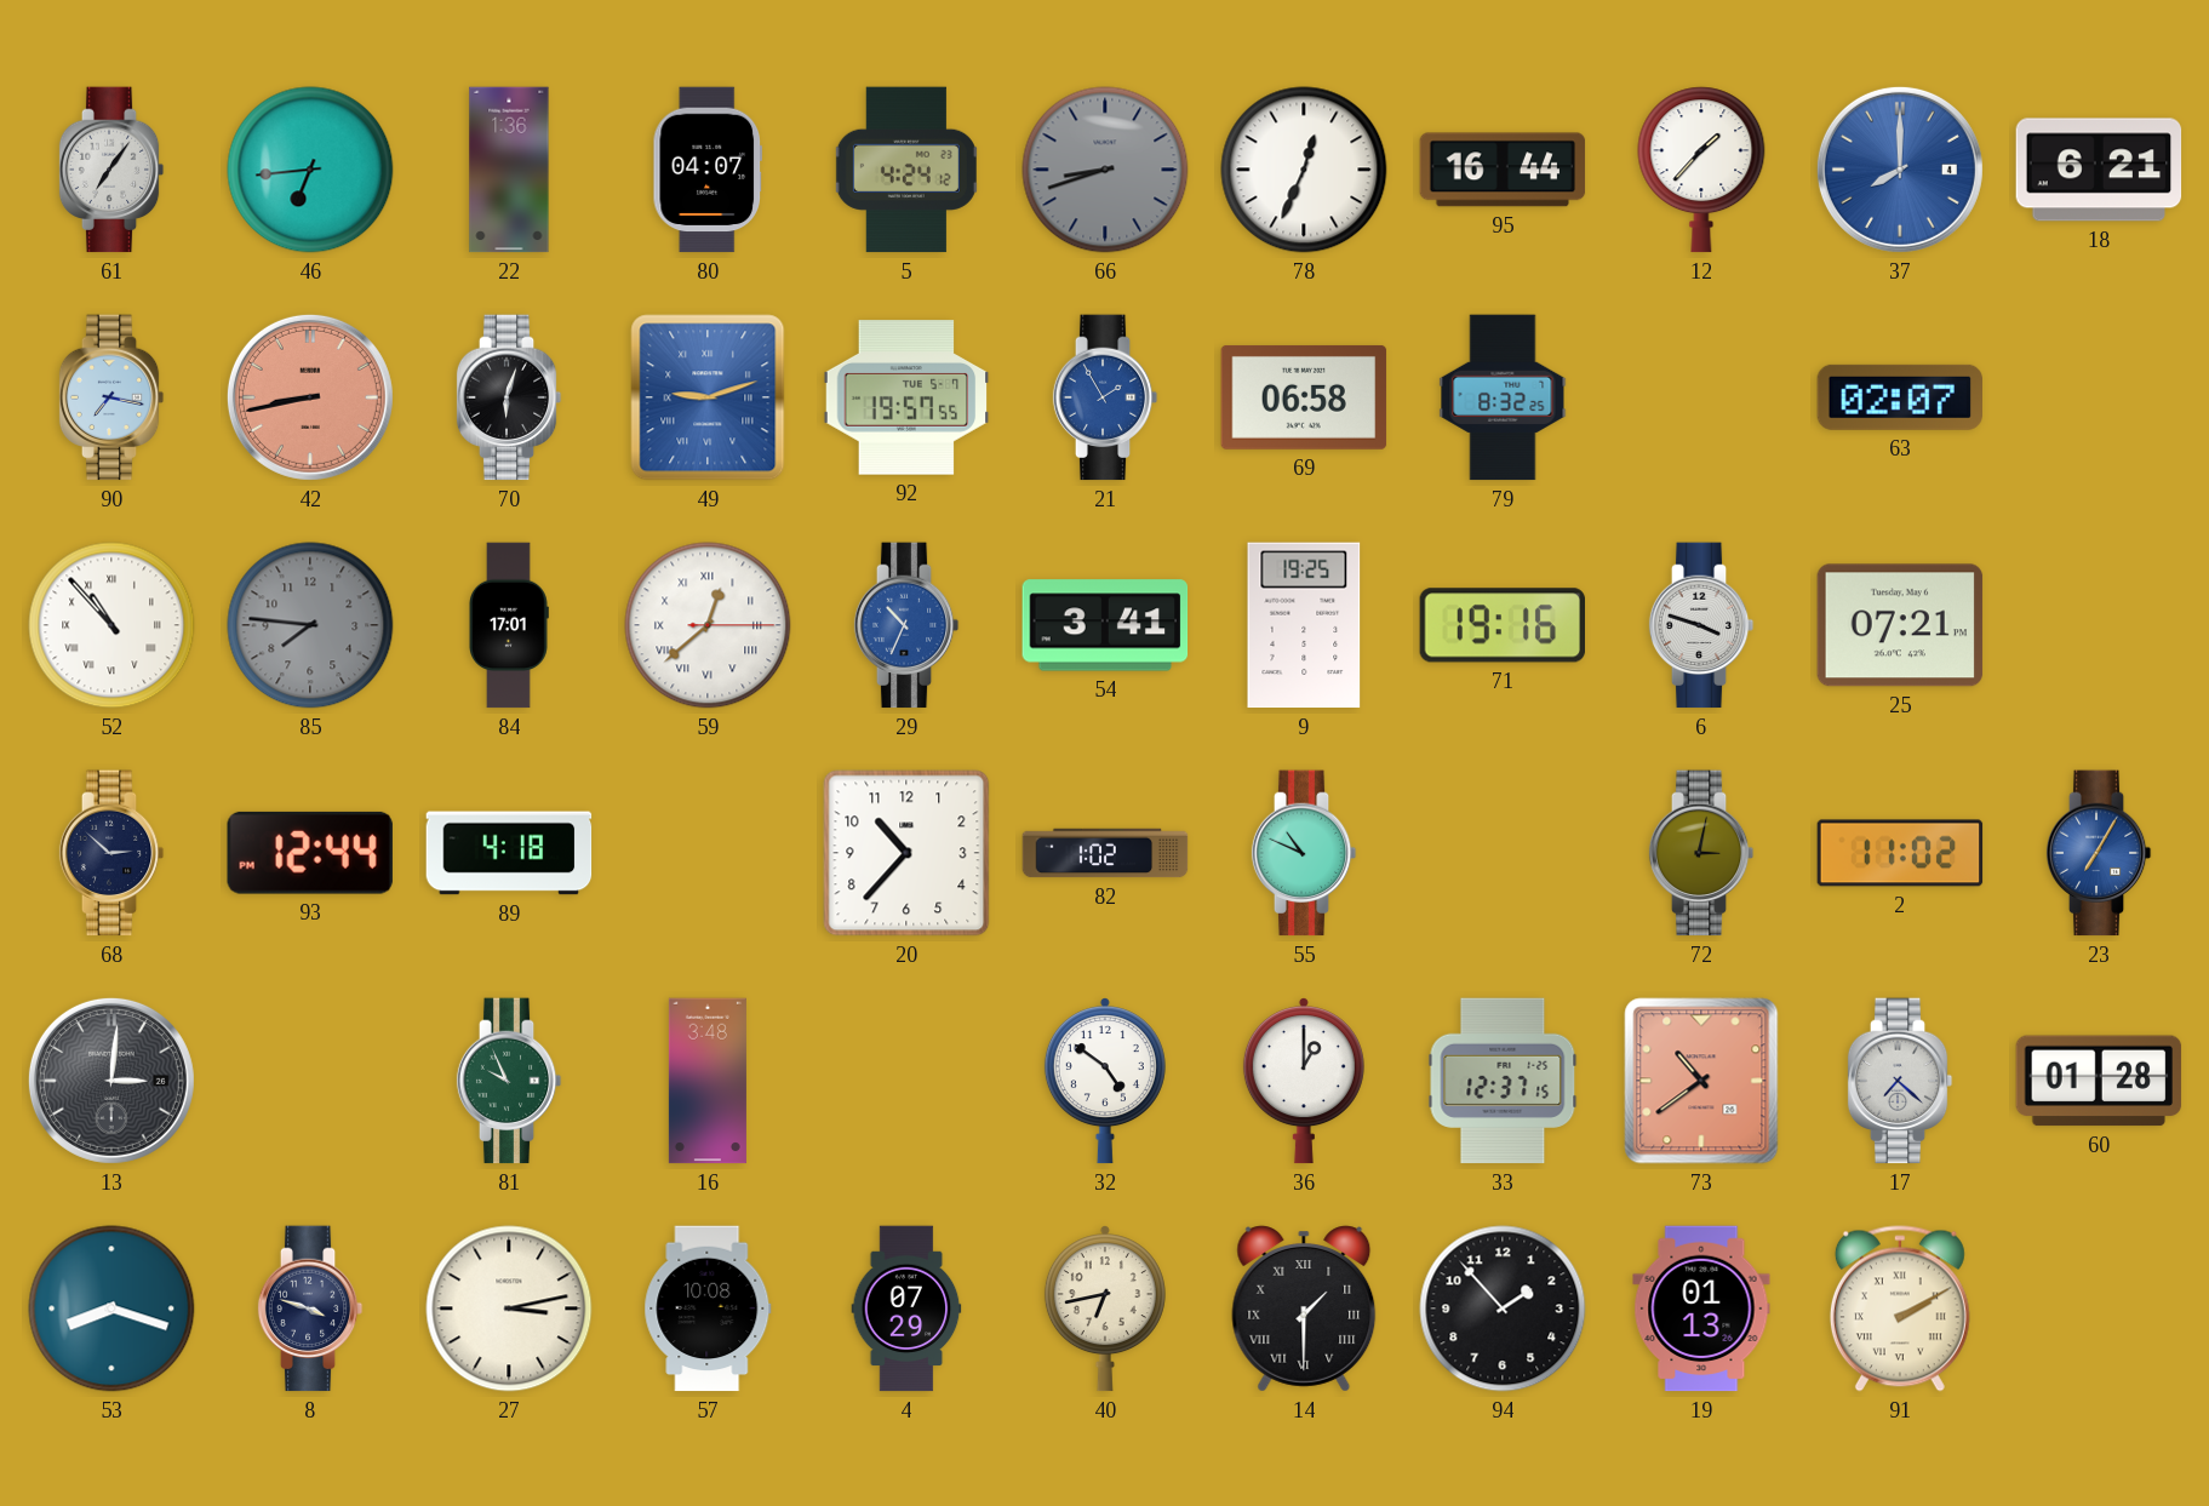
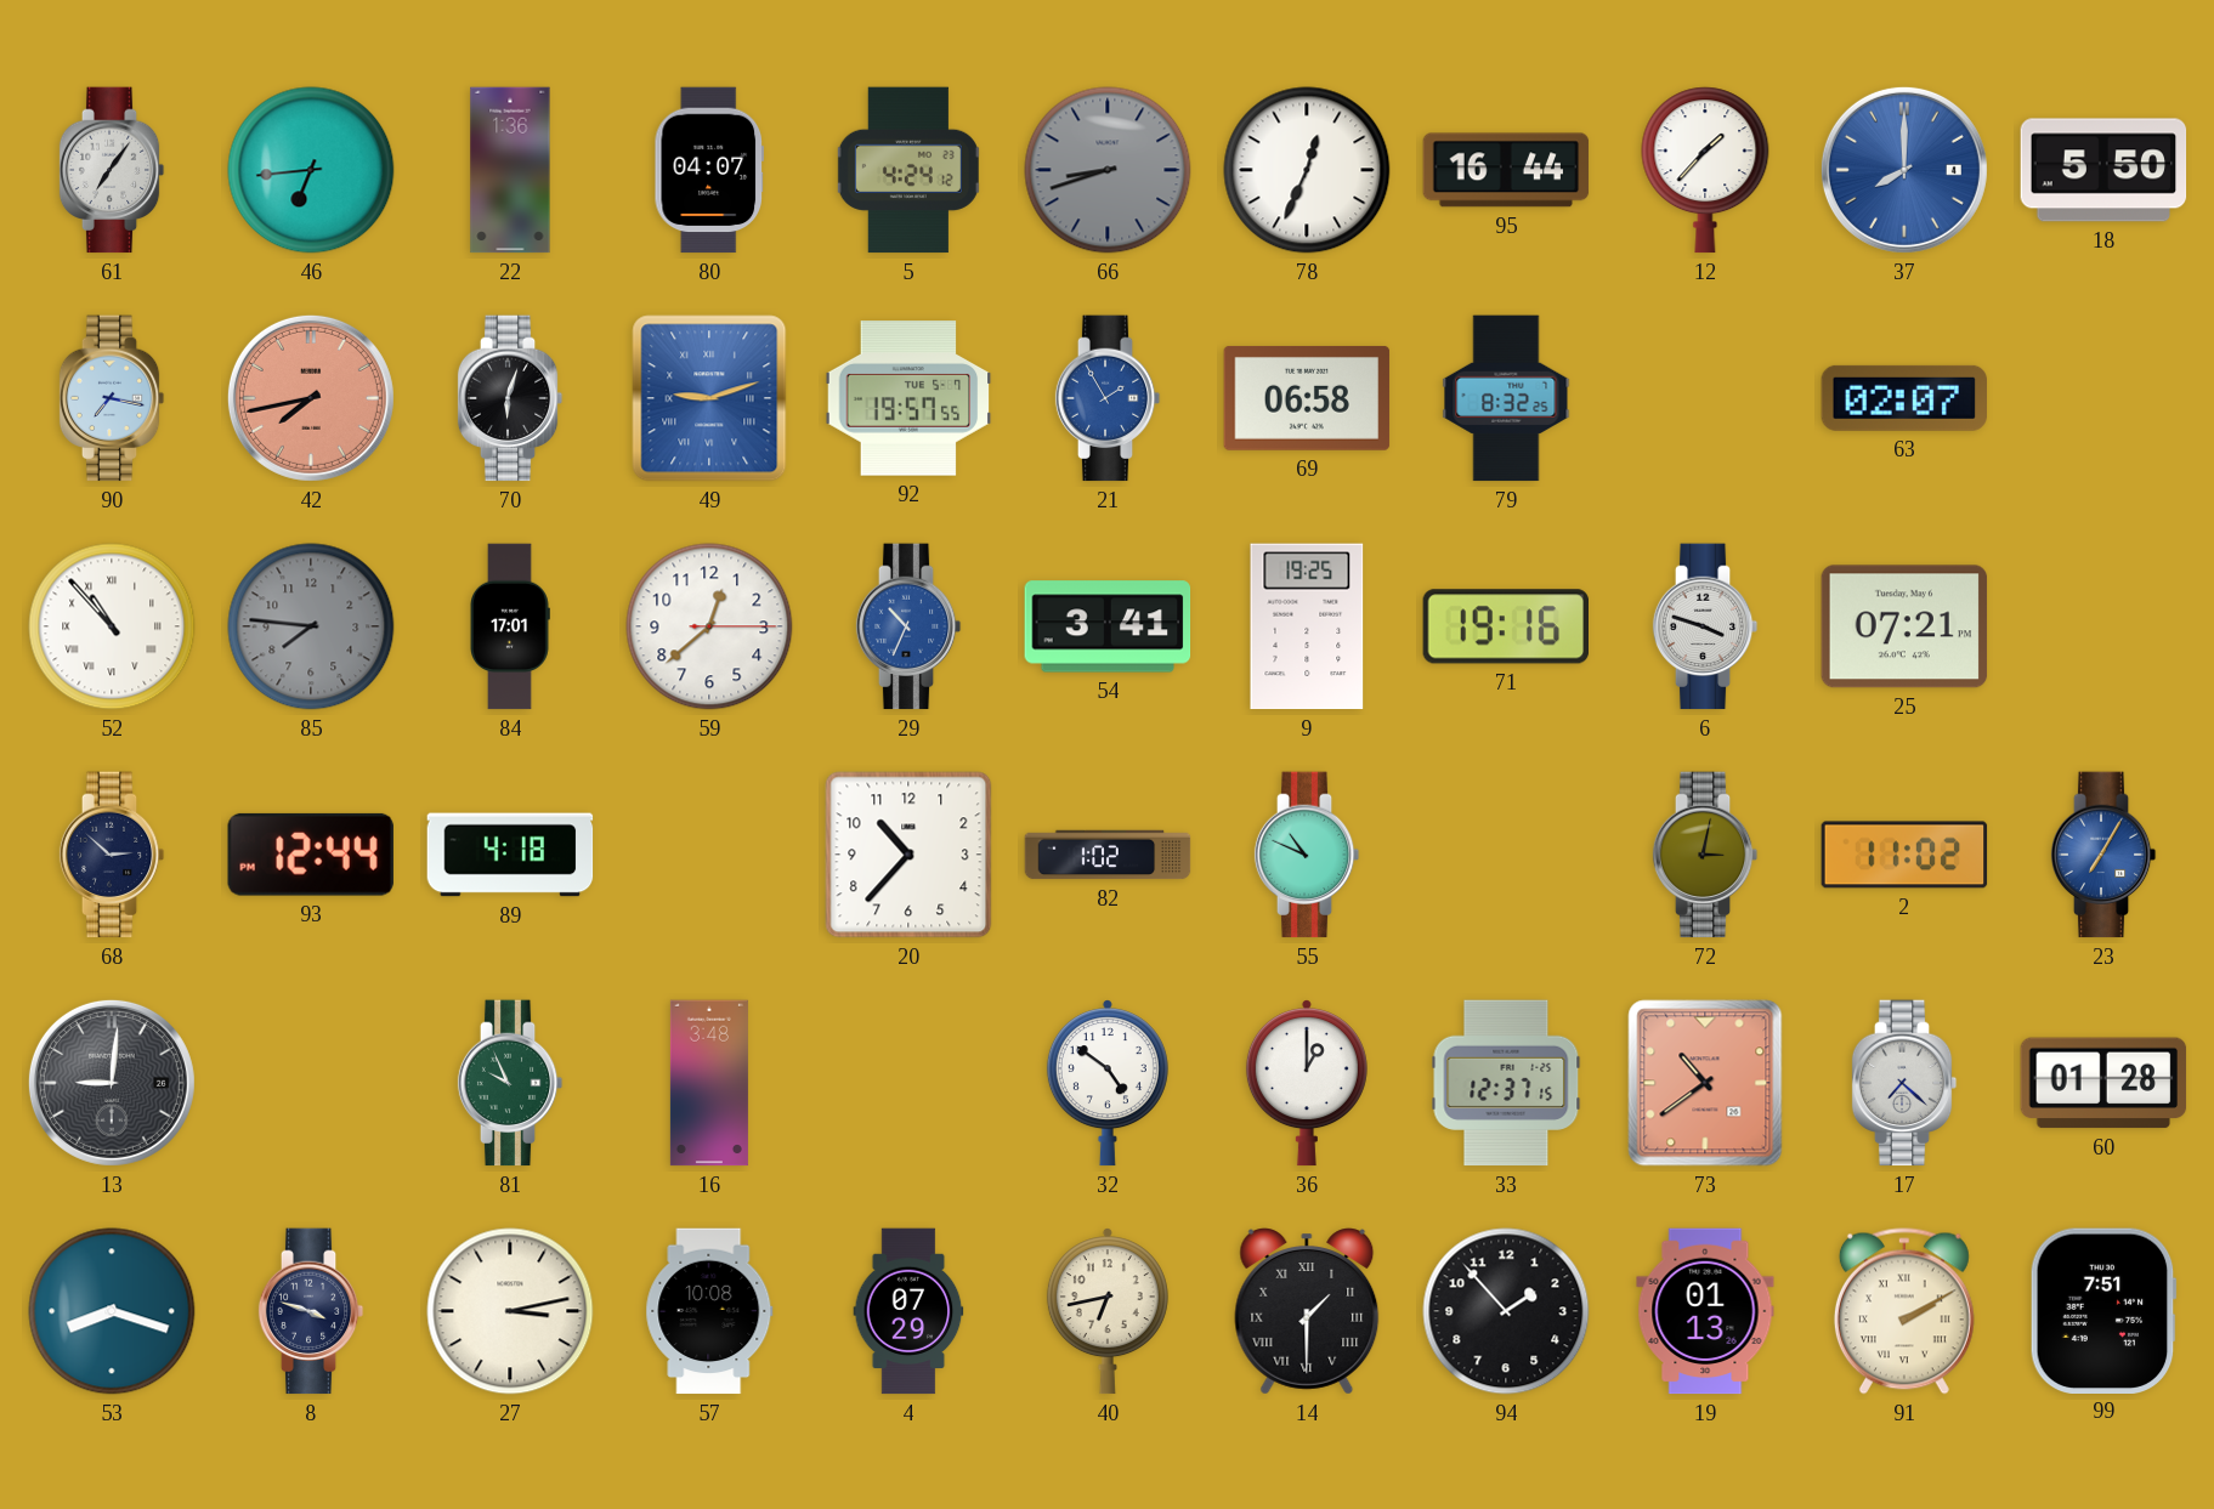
18: 6:21 -> 5:50
42: 8:43 -> 7:43
59 numerals: Roman -> Arabic
13: 3:01 -> 9:01
99: none -> 7:51
